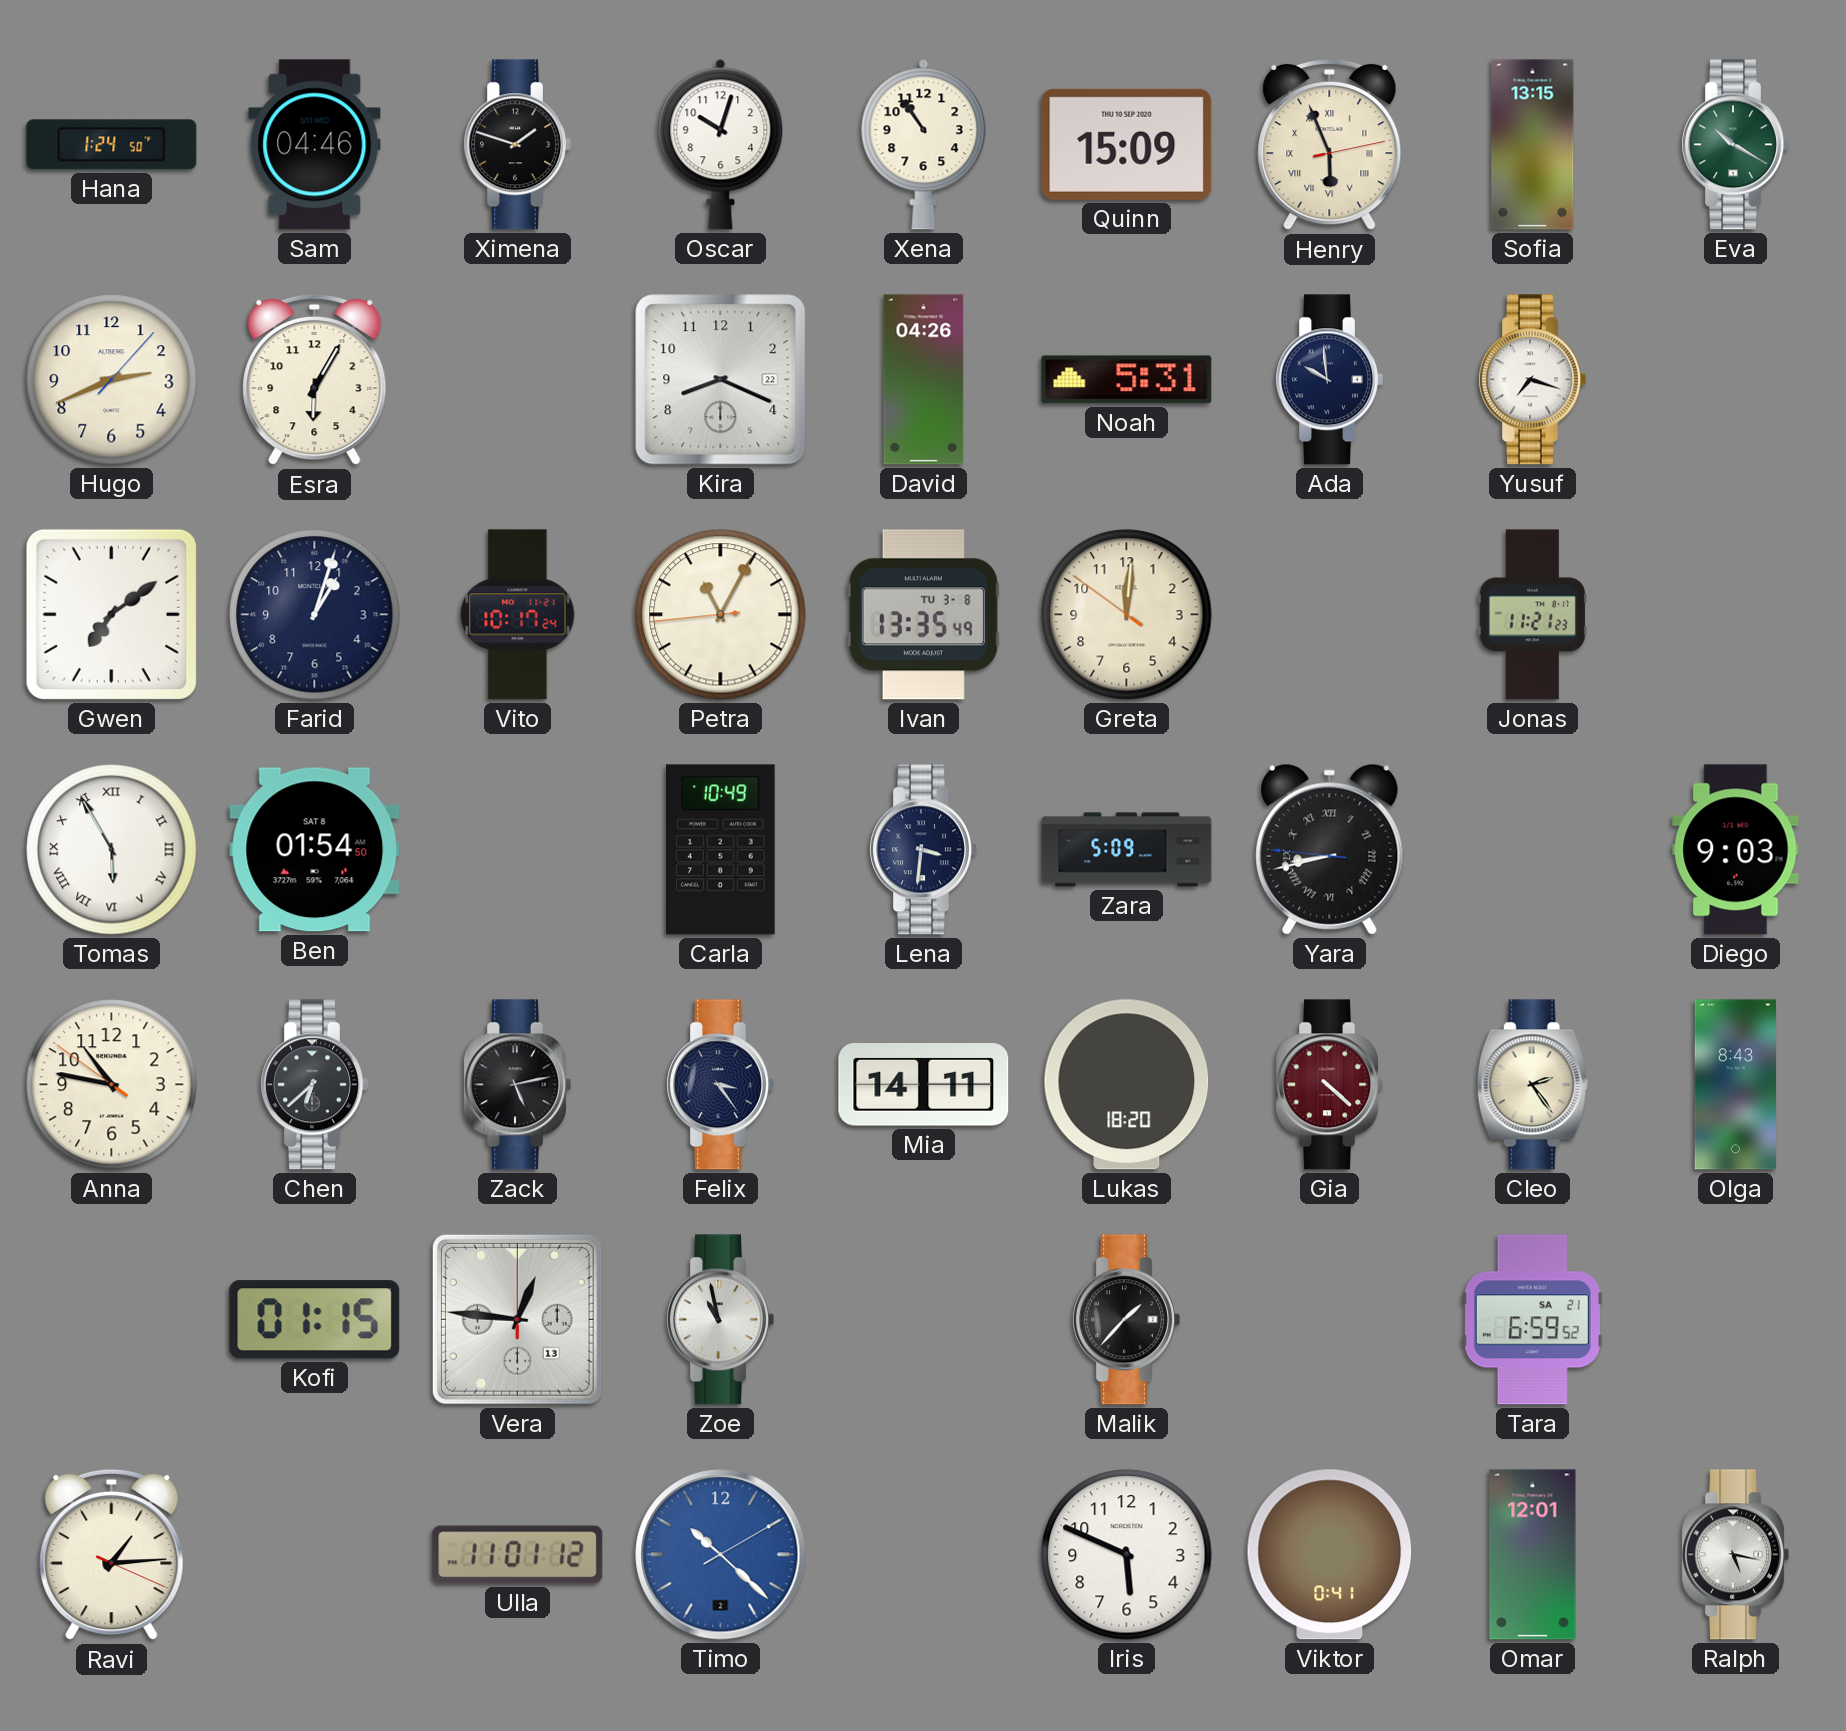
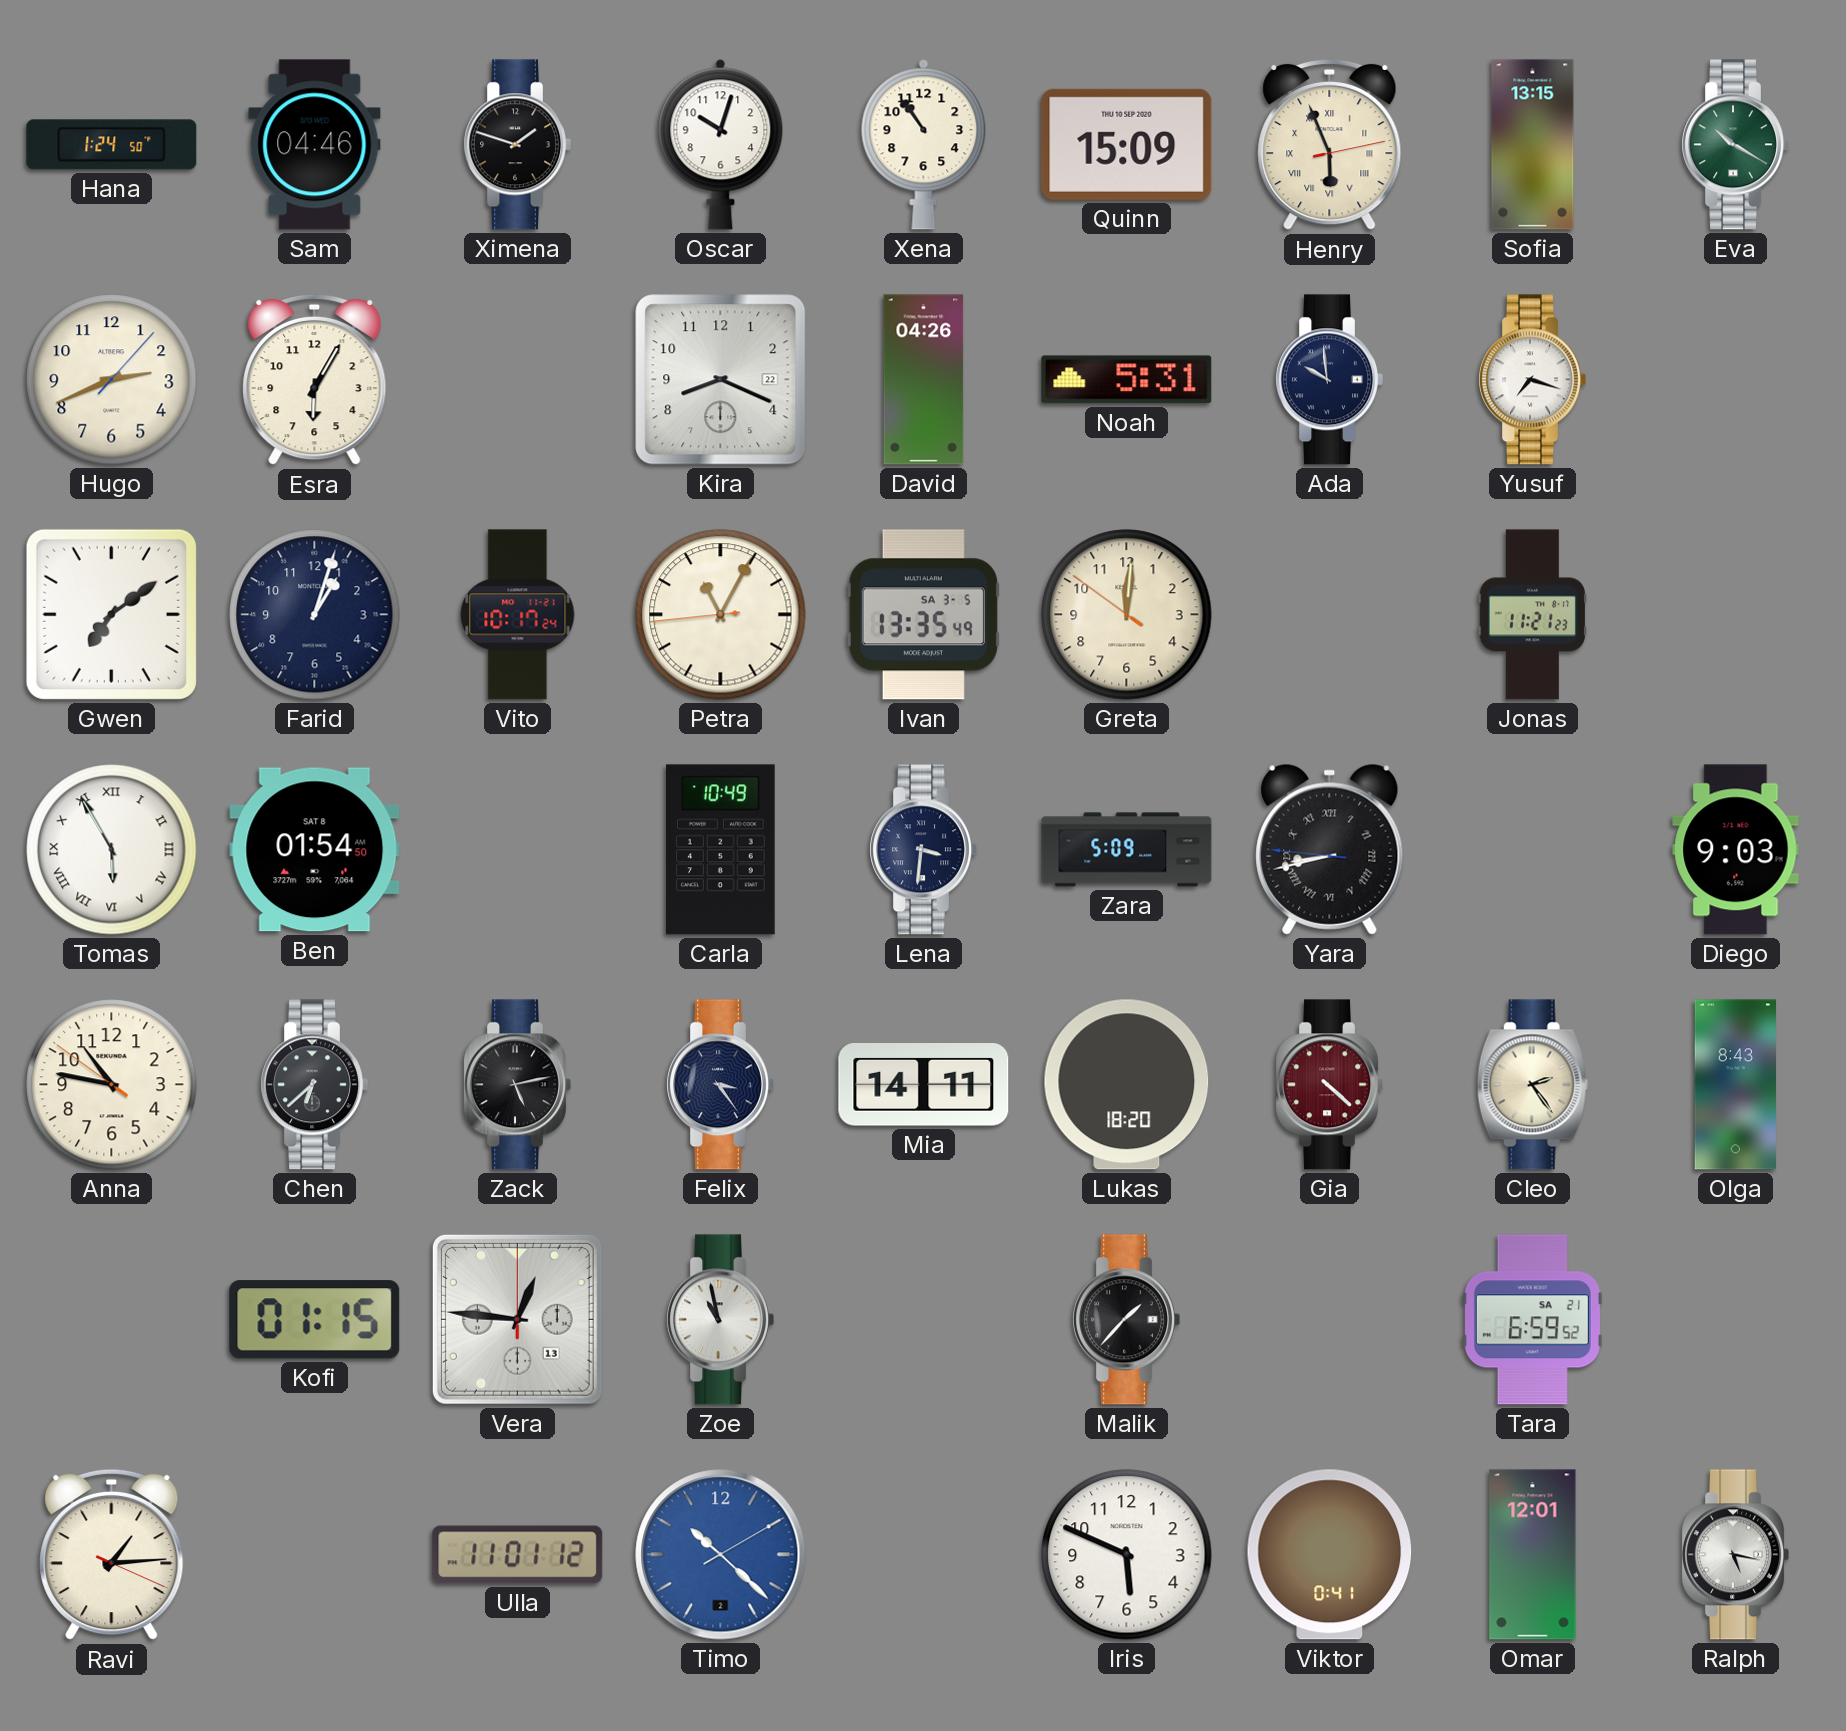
Ivan date: TU 3-8 -> SA 3-5
